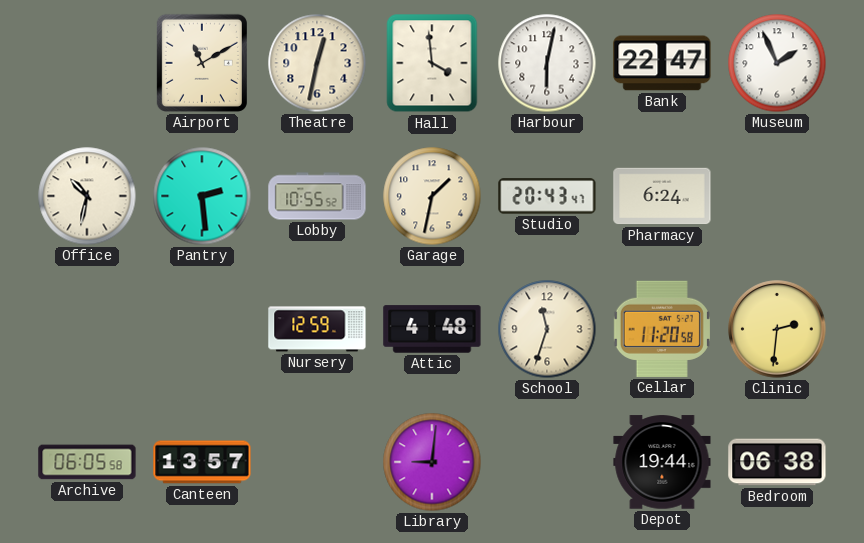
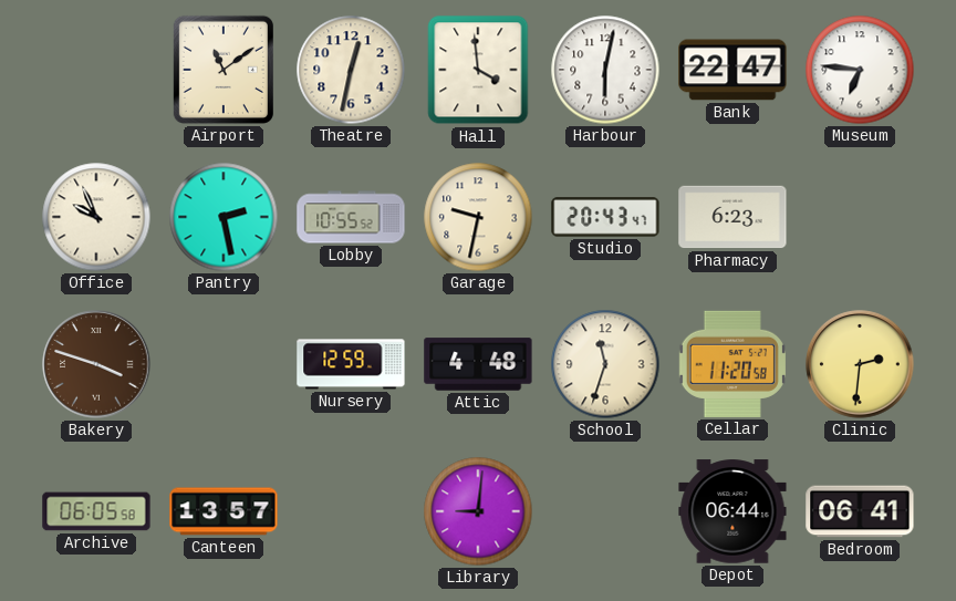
Airport: 11:10 -> 11:09
Museum: 1:56 -> 6:46
Office: 10:32 -> 9:56
Pantry: 2:29 -> 2:28
Garage: 1:32 -> 9:32
Pharmacy: 6:24 -> 6:23
Bakery: none -> 3:48
Depot: 19:44 -> 06:44
Bedroom: 06:38 -> 06:41
